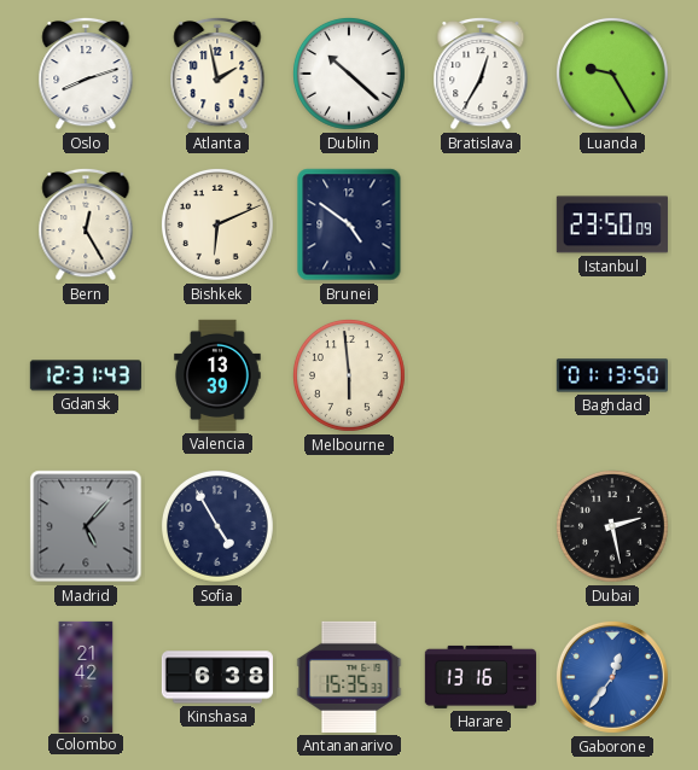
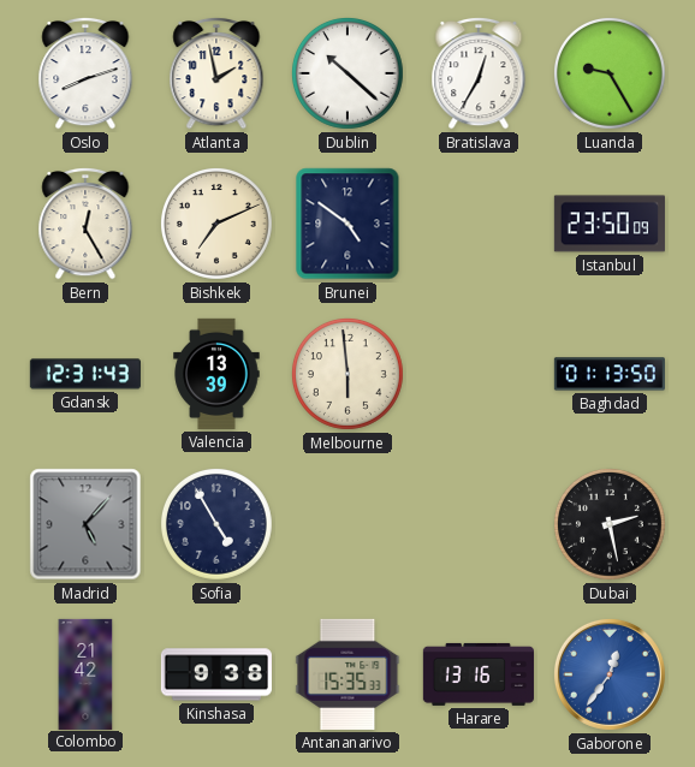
Bishkek: 6:11 -> 7:11
Kinshasa: 6:38 -> 9:38
